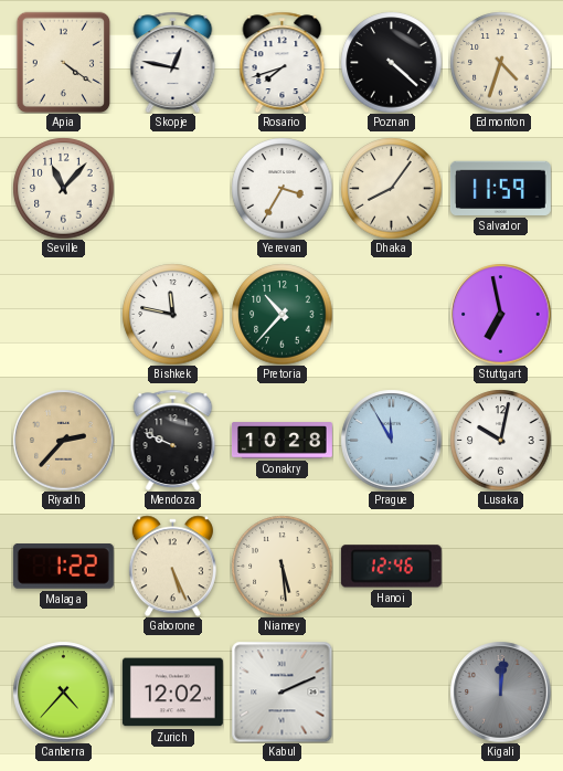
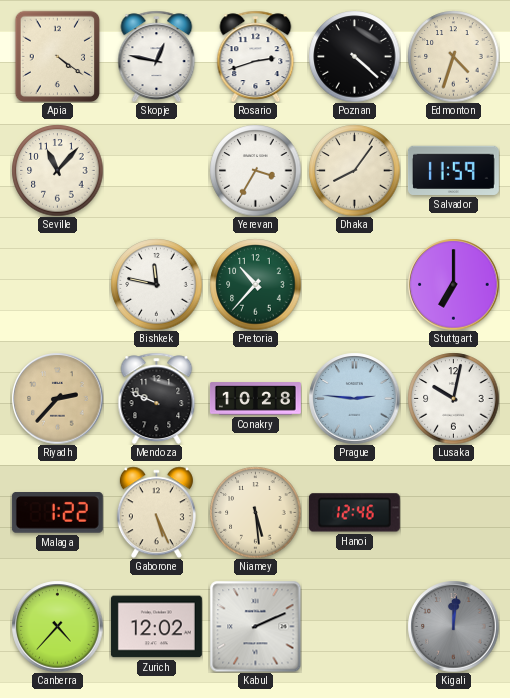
Rosario: 7:42 -> 2:42
Stuttgart: 6:58 -> 7:00
Prague: 11:55 -> 2:46
